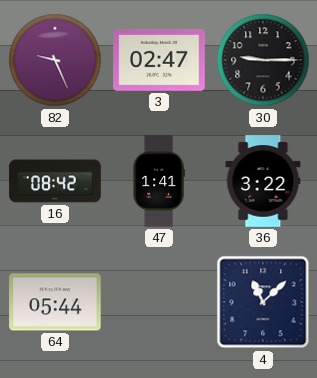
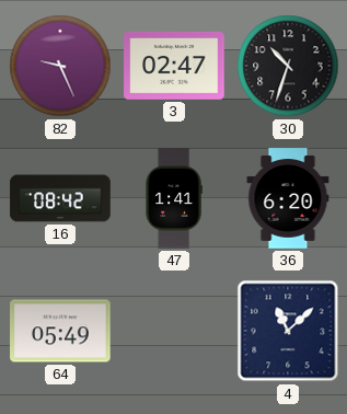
30: 9:15 -> 10:33
36: 3:22 -> 6:20
64: 05:44 -> 05:49
